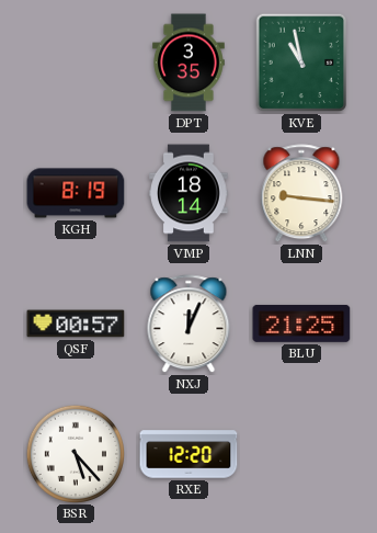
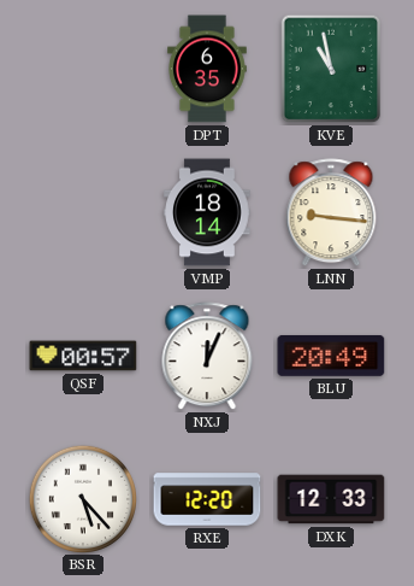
DPT: 3:35 -> 6:35
KGH: 8:19 -> none
BLU: 21:25 -> 20:49
DXK: none -> 12:33
